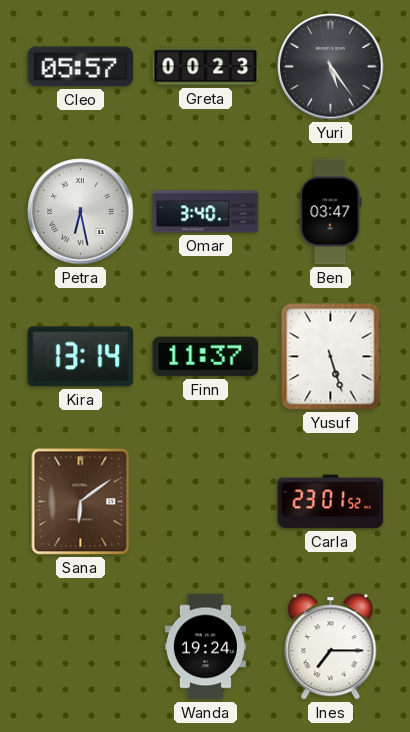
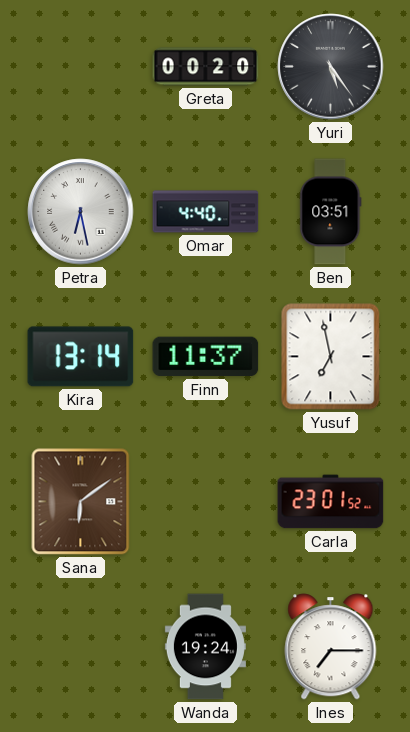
Cleo: 05:57 -> none
Greta: 00:23 -> 00:20
Omar: 3:40 -> 4:40
Ben: 03:47 -> 03:51
Yusuf: 5:27 -> 6:58
